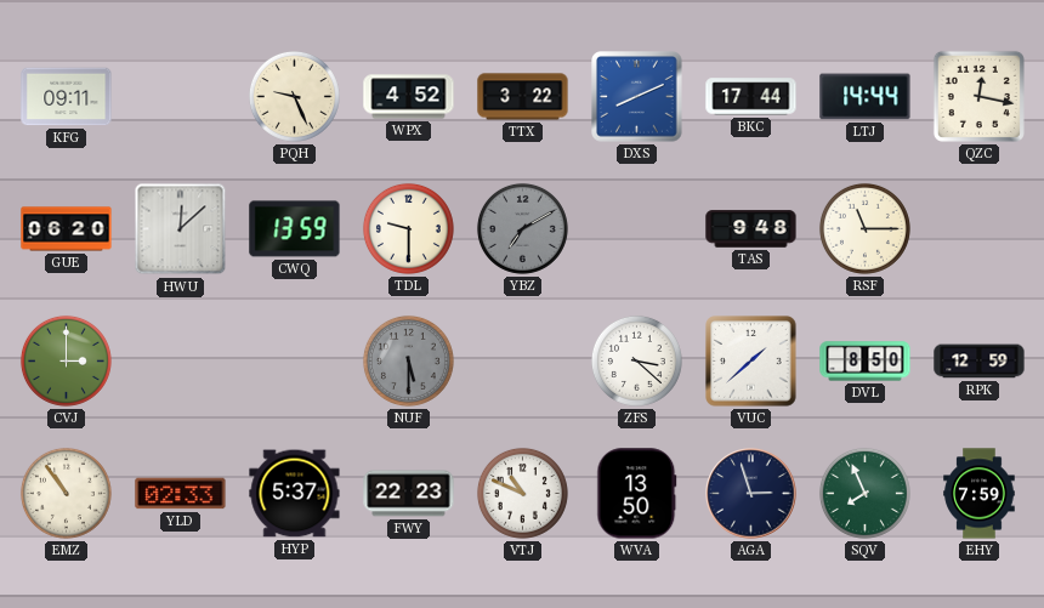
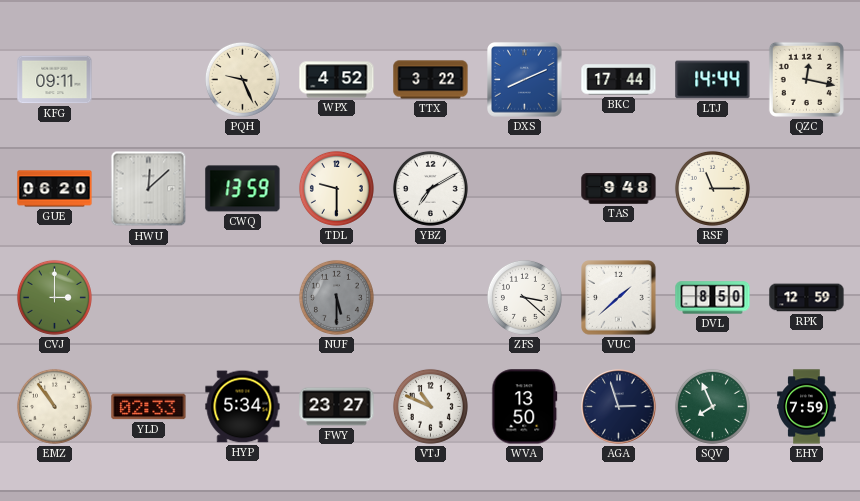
YBZ dial: grey -> white
HYP: 5:37 -> 5:34
FWY: 22:23 -> 23:27
